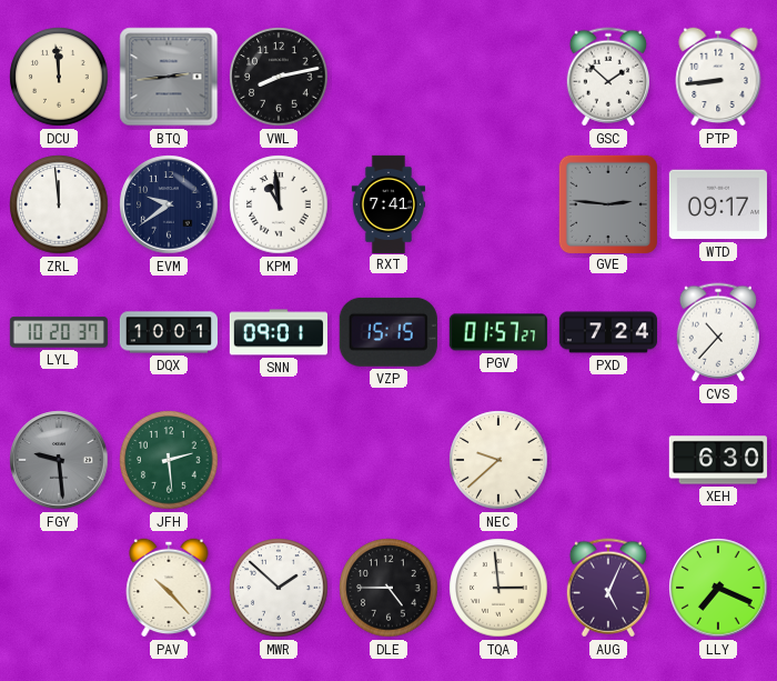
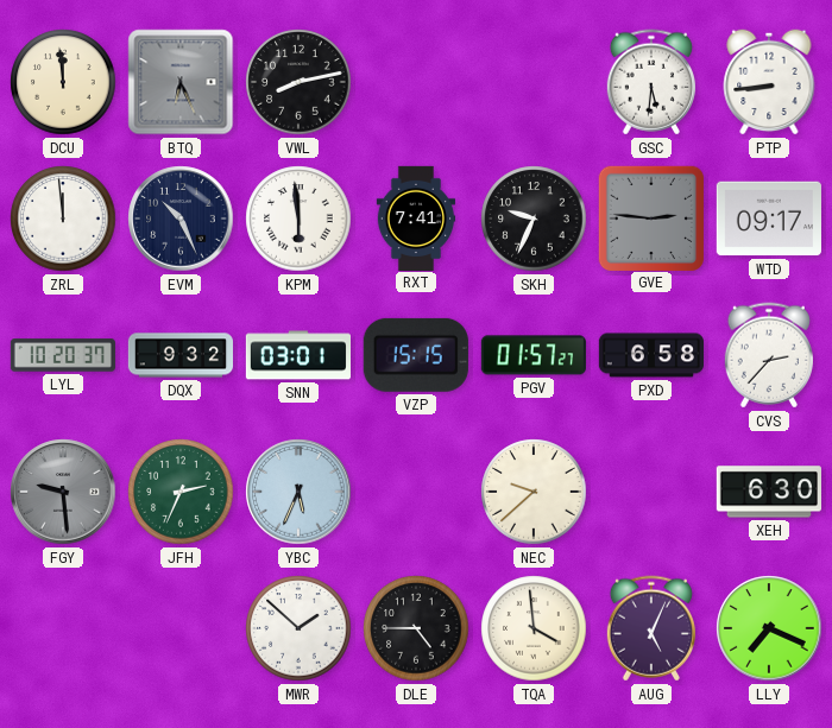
BTQ: 2:44 -> 6:26
GSC: 1:52 -> 5:31
EVM: 9:39 -> 10:26
KPM: 10:59 -> 5:59
SKH: none -> 9:34
DQX: 10:01 -> 9:32
SNN: 09:01 -> 03:01
PXD: 7:24 -> 6:58
CVS: 10:37 -> 2:37
JFH: 2:29 -> 2:34
YBC: none -> 5:34
PAV: 10:23 -> none
TQA: 2:59 -> 3:59
